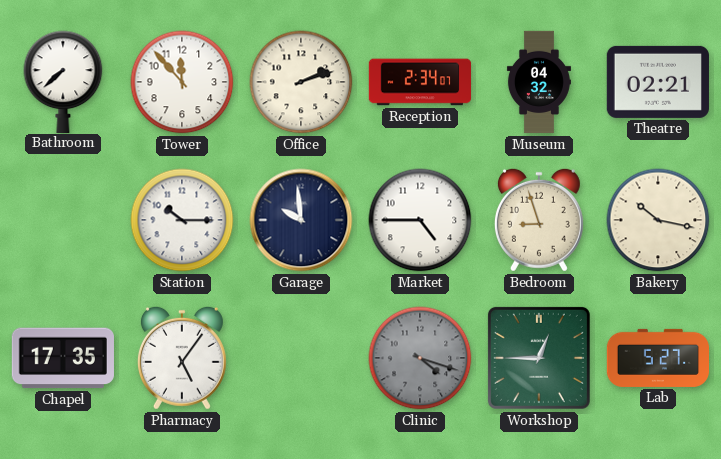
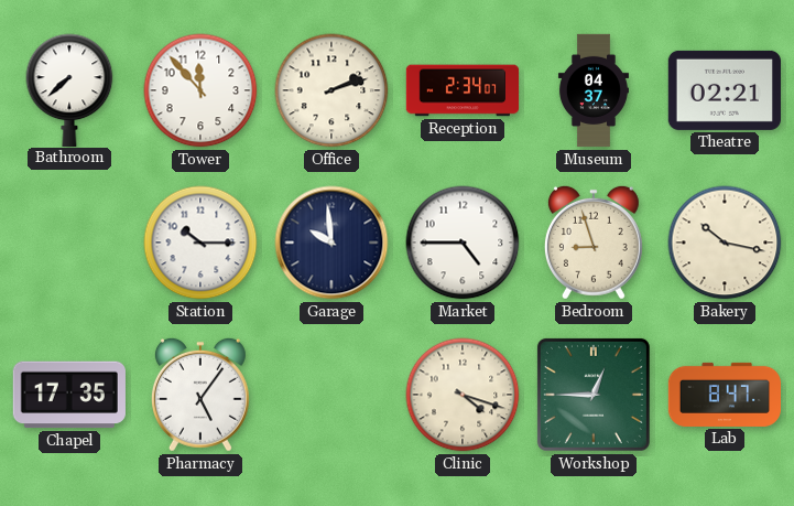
Museum: 04:32 -> 04:37
Clinic dial: grey -> cream
Lab: 5:27 -> 8:47
